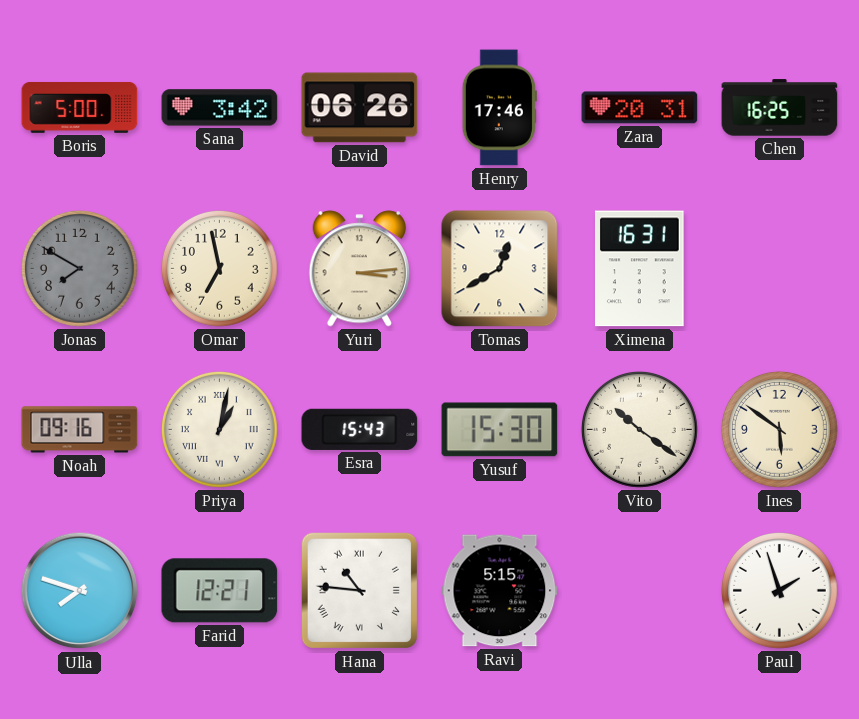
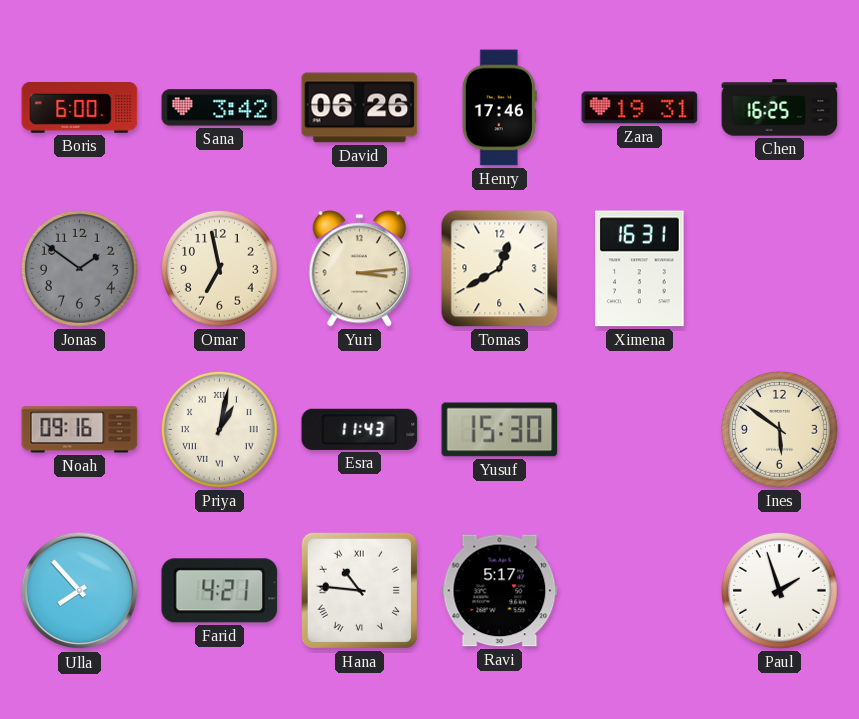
Boris: 5:00 -> 6:00
Zara: 20:31 -> 19:31
Jonas: 7:50 -> 1:51
Esra: 15:43 -> 11:43
Vito: 10:21 -> none
Ulla: 7:48 -> 7:53
Farid: 12:21 -> 4:21
Ravi: 5:15 -> 5:17
